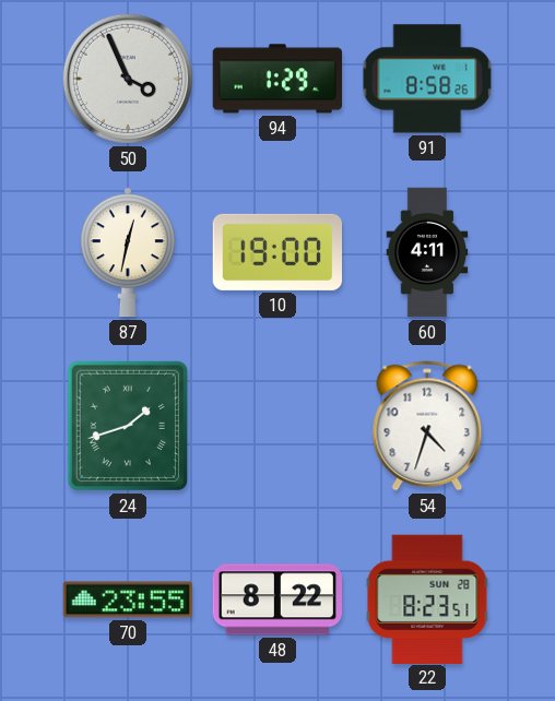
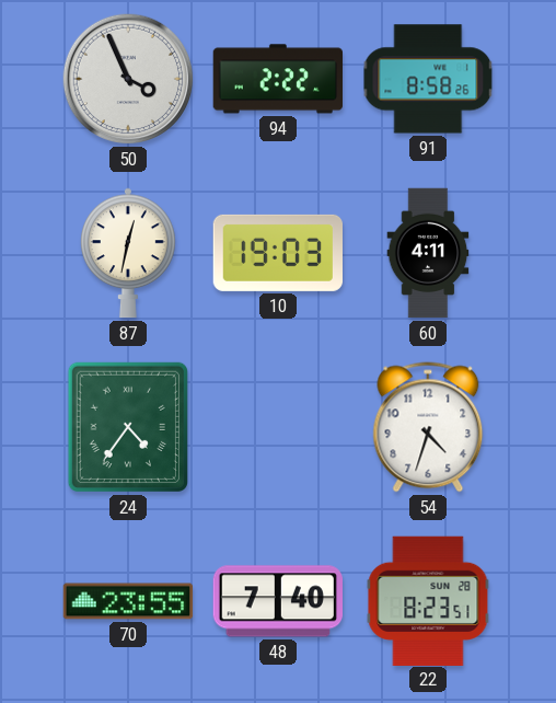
94: 1:29 -> 2:22
10: 19:00 -> 19:03
24: 1:42 -> 4:36
48: 8:22 -> 7:40
